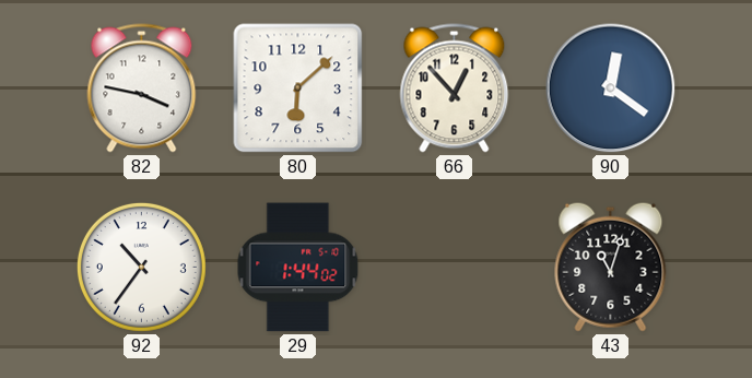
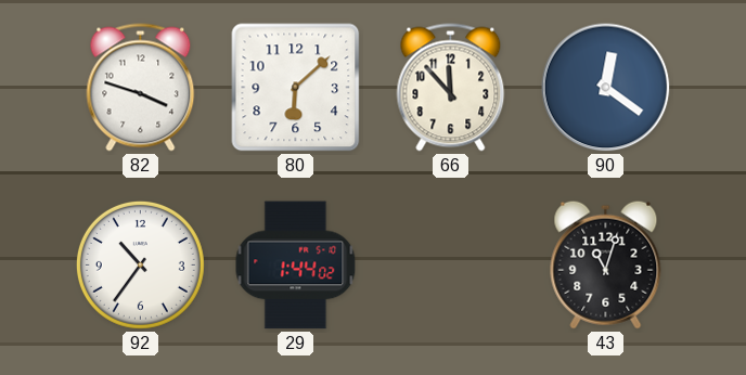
82: 3:47 -> 3:48
66: 12:53 -> 11:53
